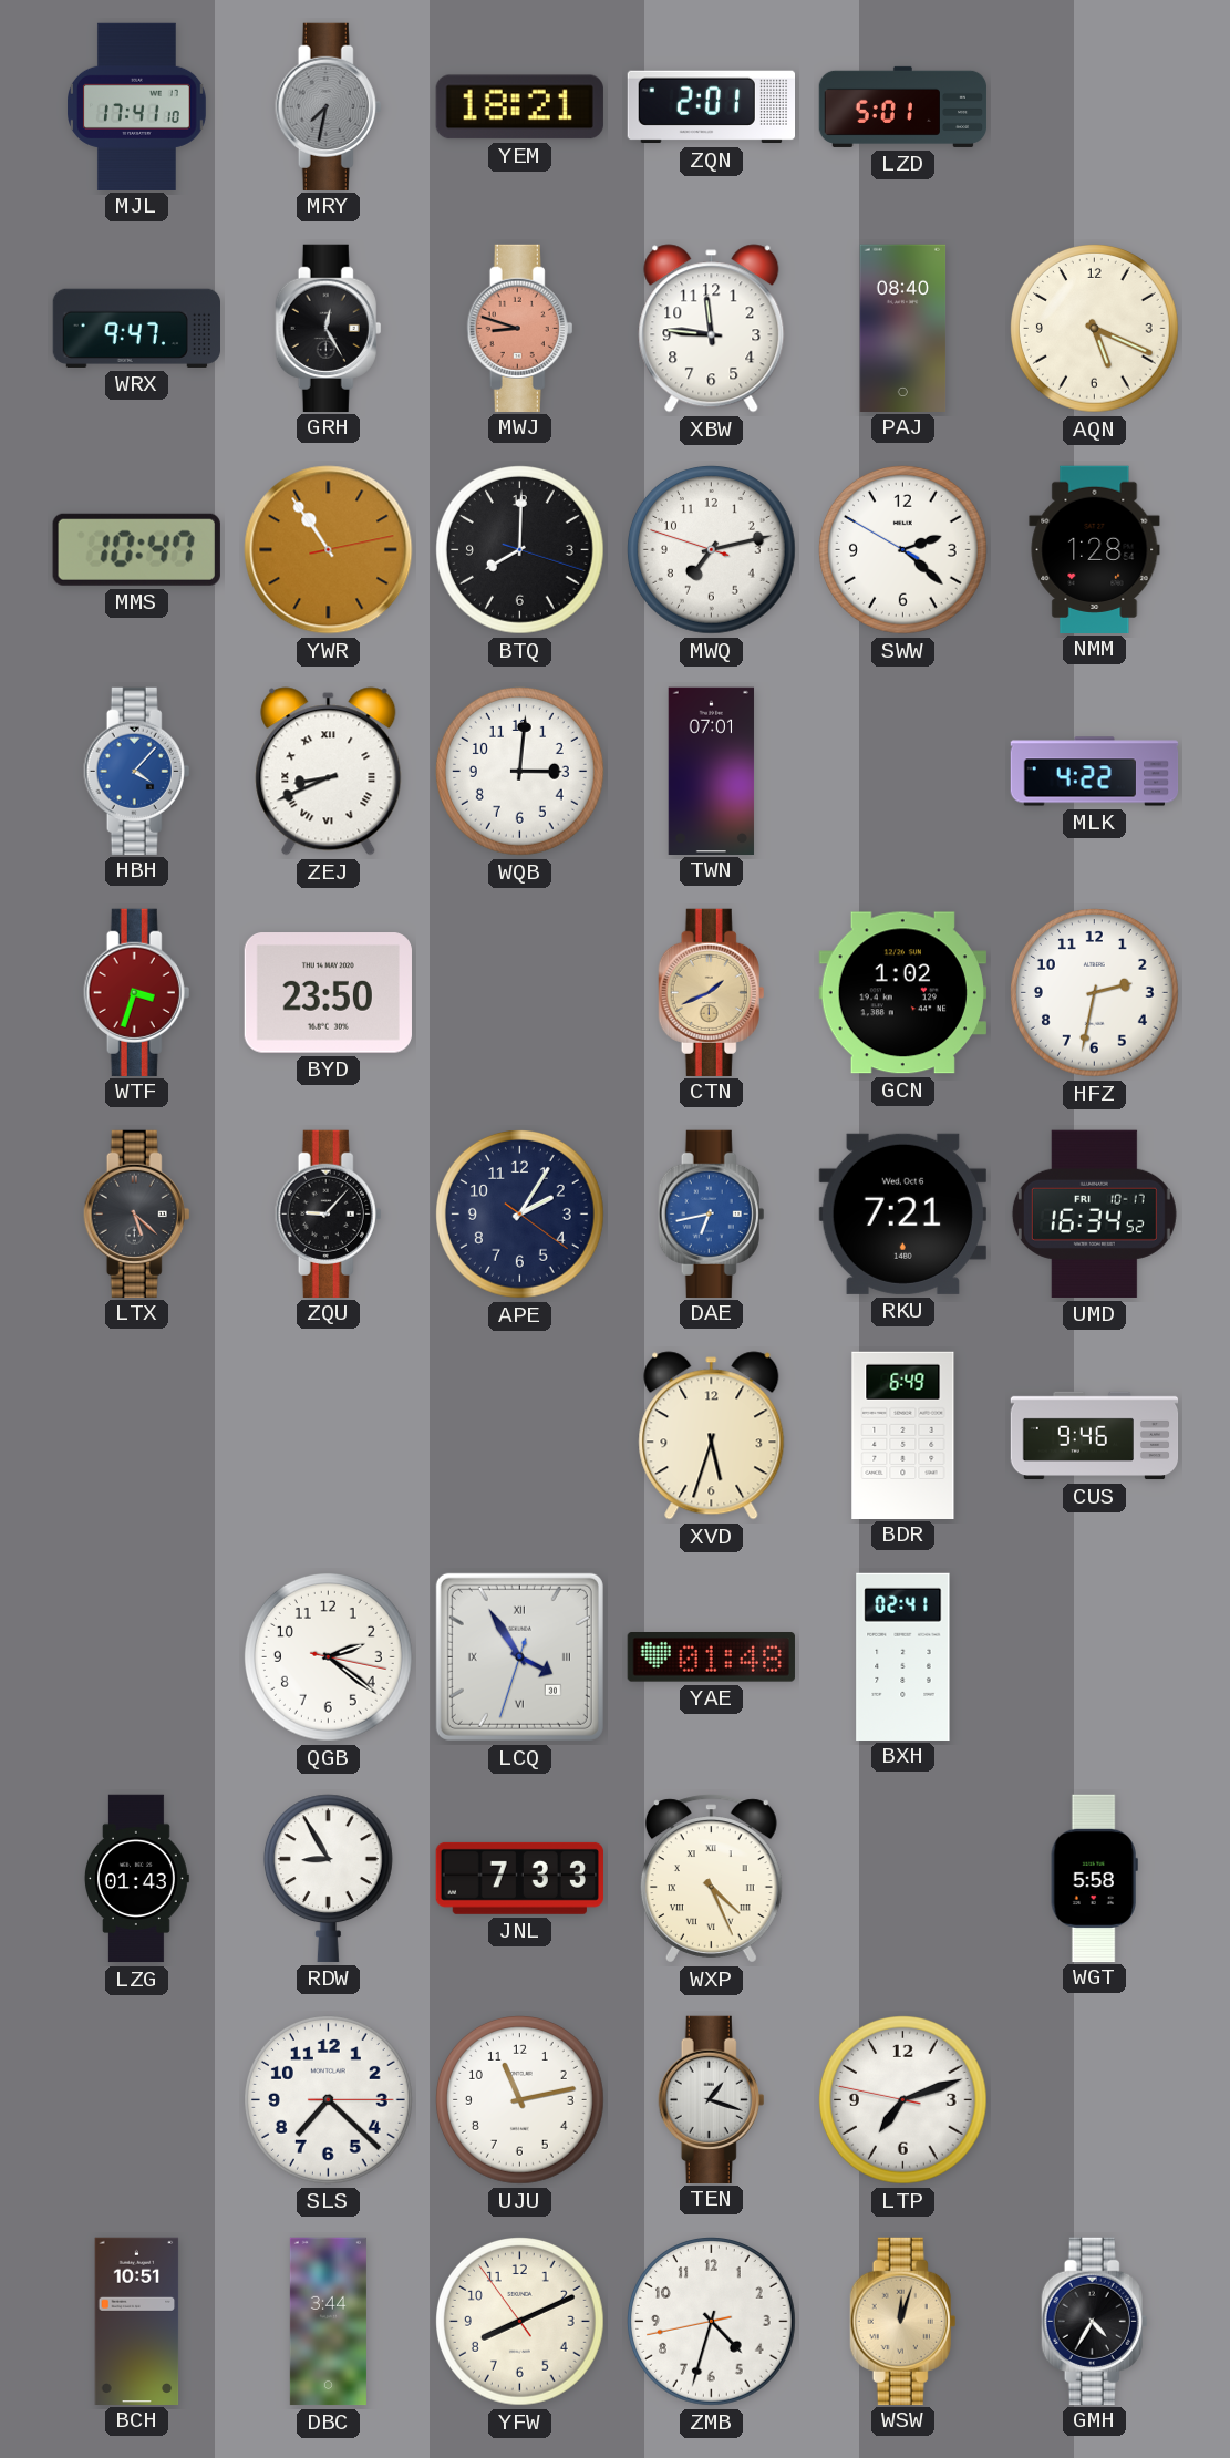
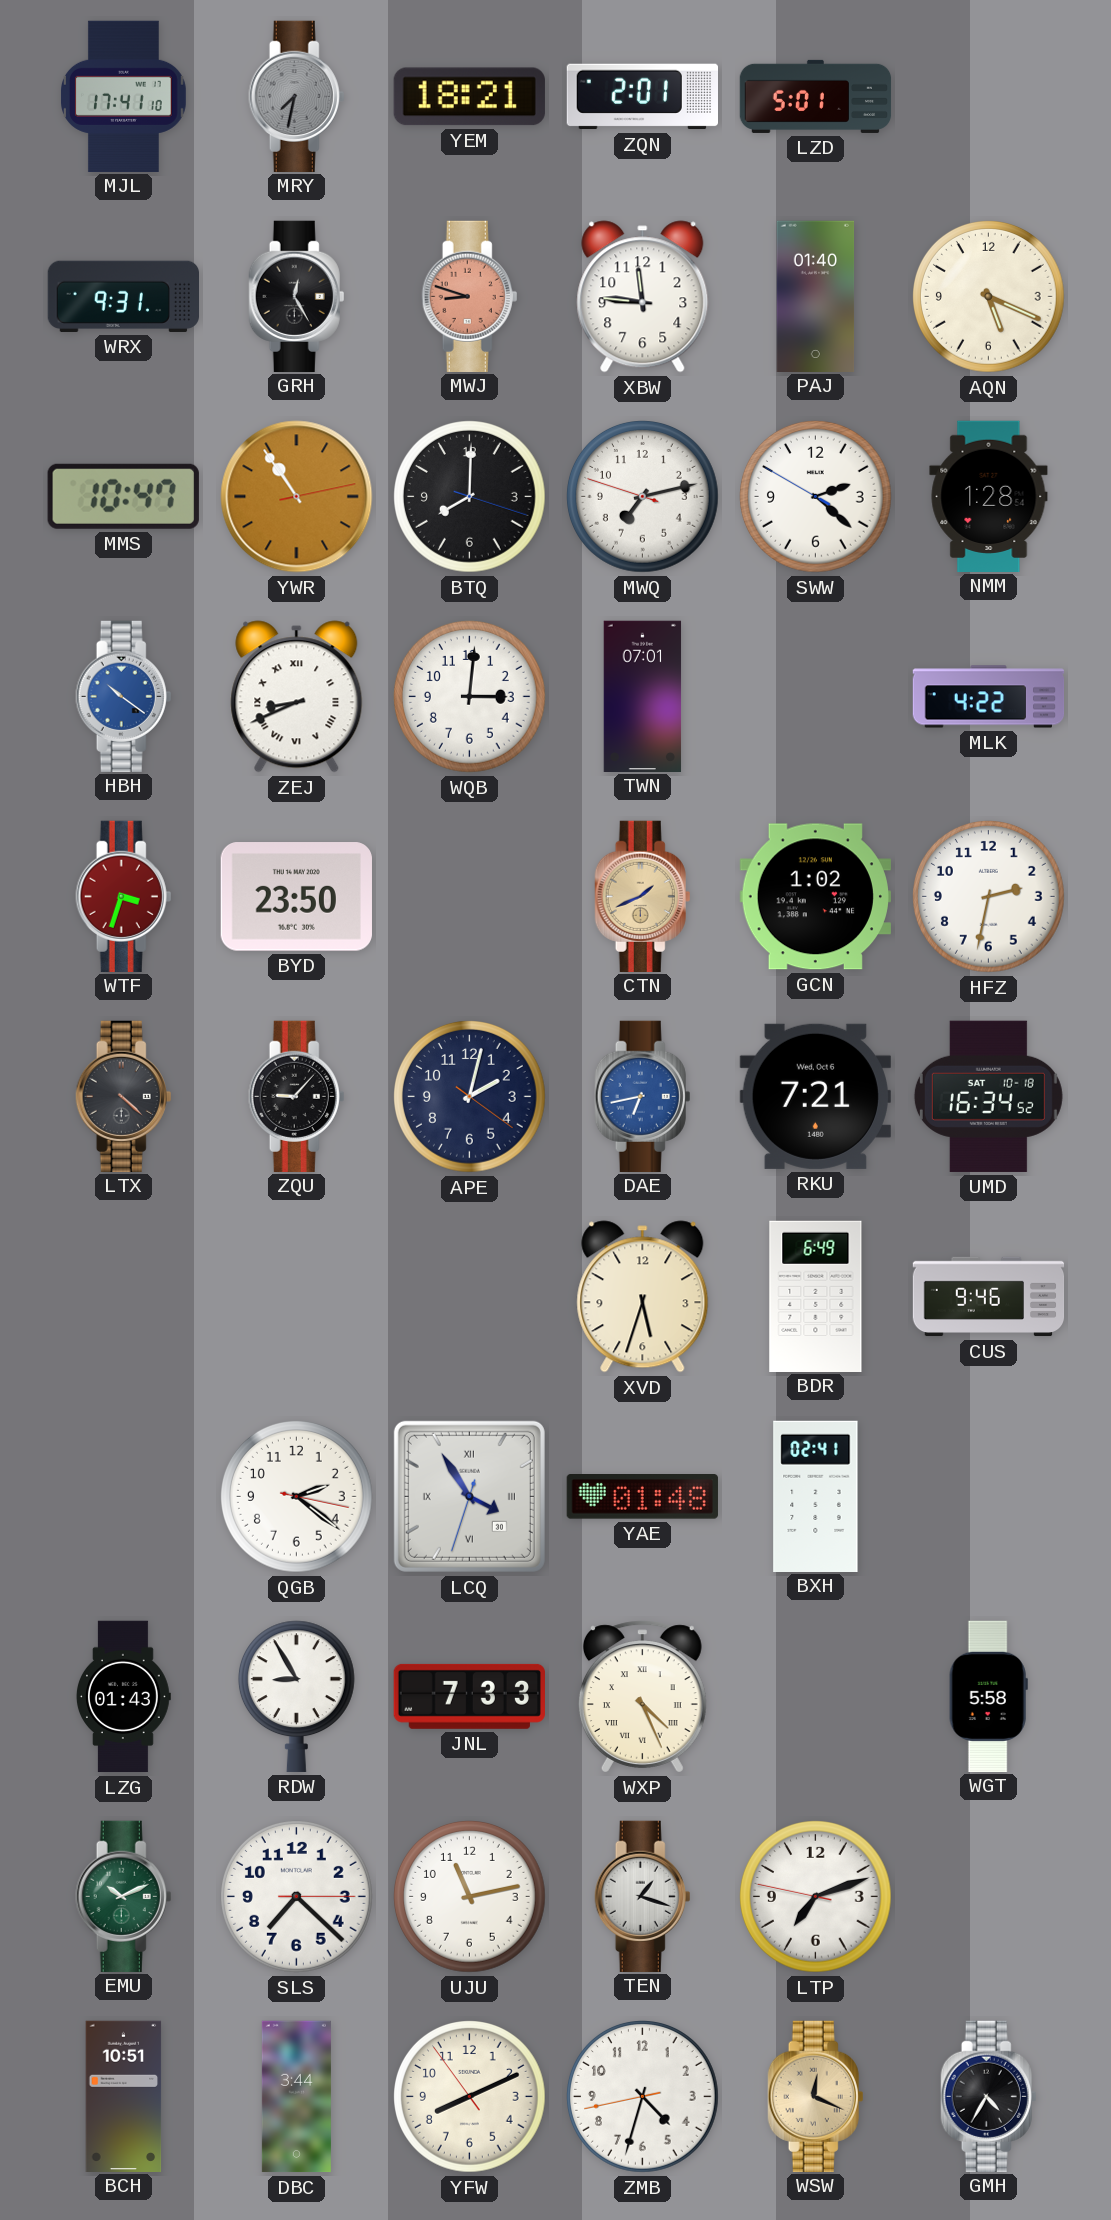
WRX: 9:47 -> 9:31
PAJ: 08:40 -> 01:40
HBH: 4:07 -> 10:21
LTX: 5:22 -> 4:22
APE: 2:05 -> 2:02
UMD date: FRI 10-17 -> SAT 10-18
EMU: none -> 10:11
WSW: 12:03 -> 12:19
